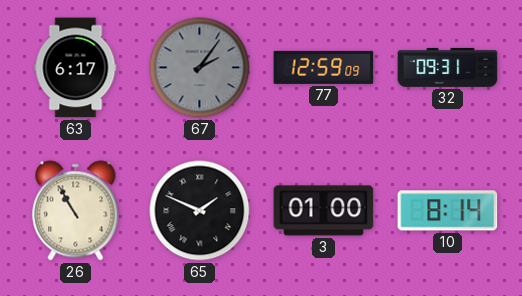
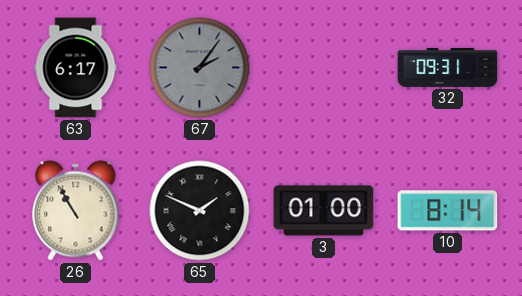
77: 12:59 -> none
